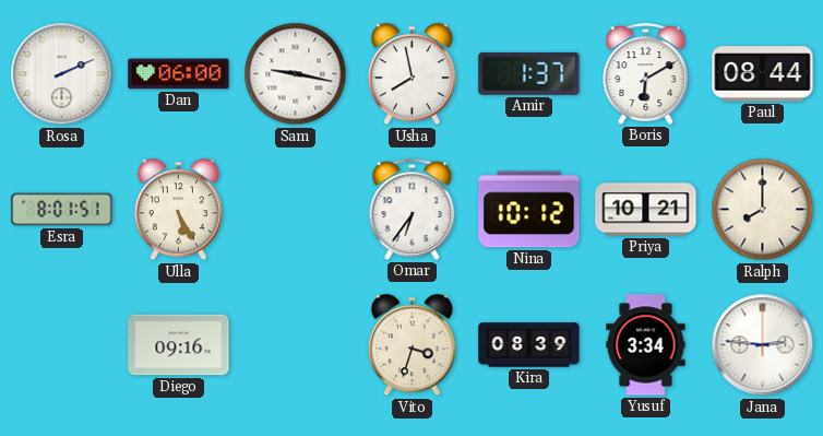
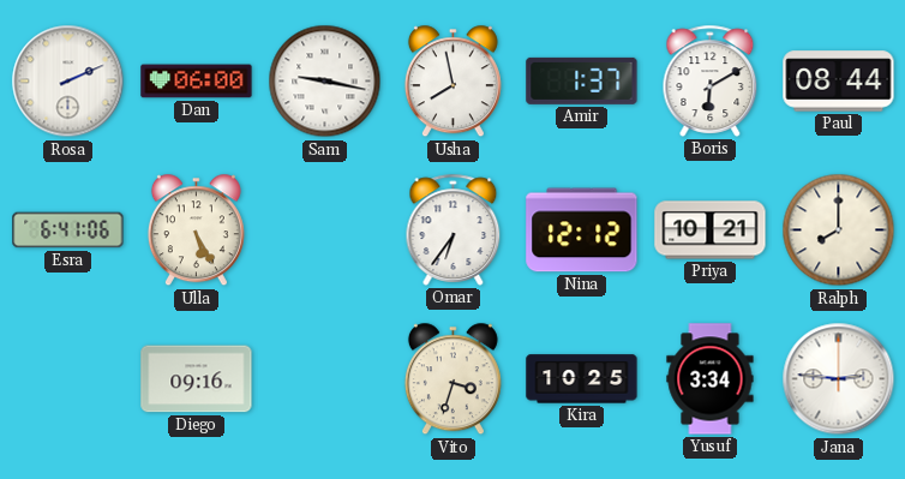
Esra: 8:01 -> 6:41
Nina: 10:12 -> 12:12
Kira: 08:39 -> 10:25
